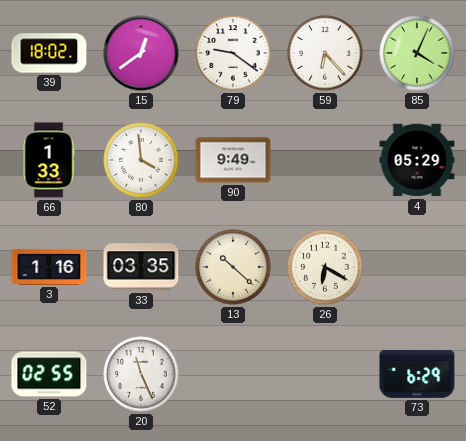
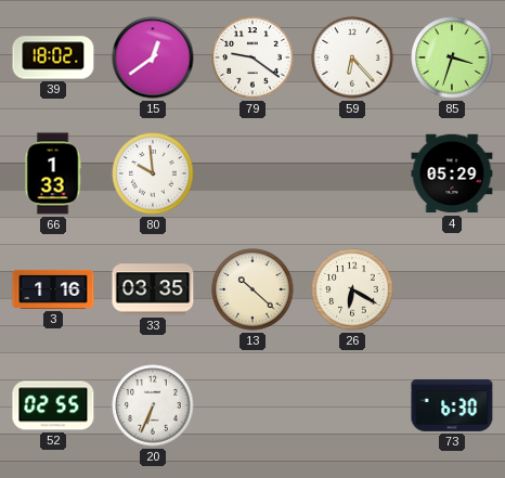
85: 4:04 -> 3:33
80: 3:59 -> 9:59
90: 9:49 -> none
20: 11:26 -> 6:34
73: 6:29 -> 6:30
